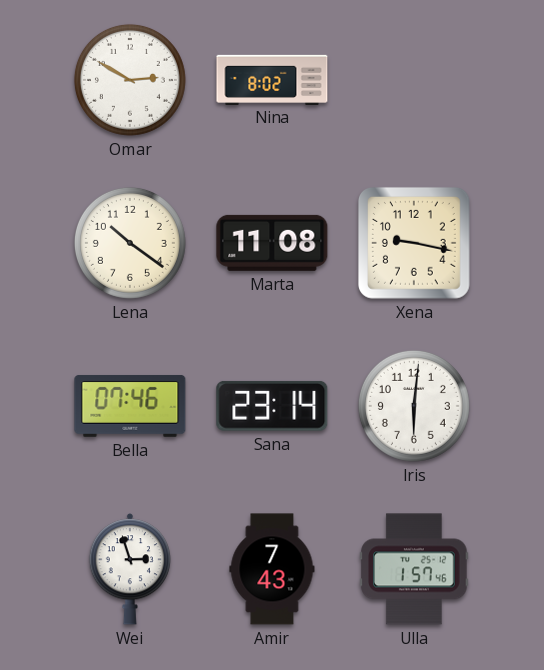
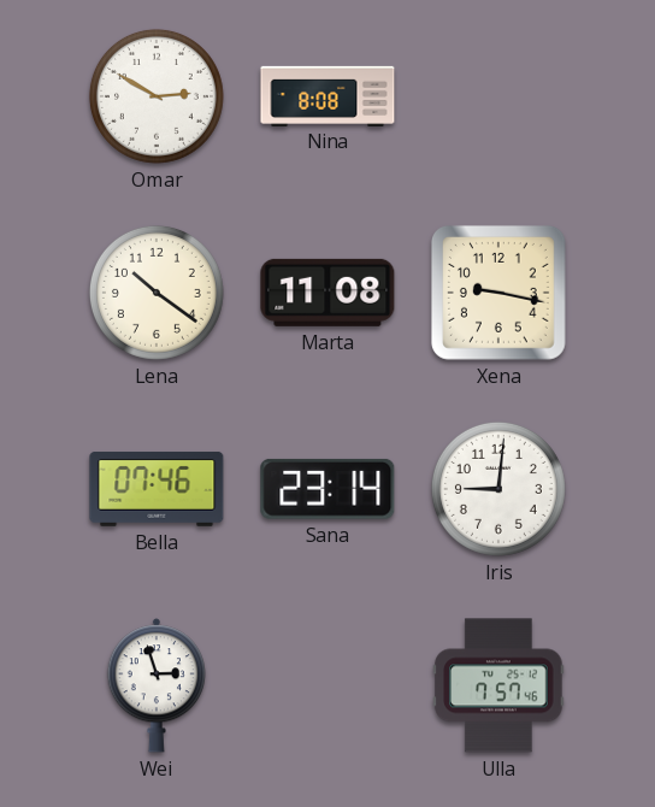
Nina: 8:02 -> 8:08
Iris: 6:01 -> 9:01
Amir: 7:43 -> none
Ulla: 1:57 -> 7:57
